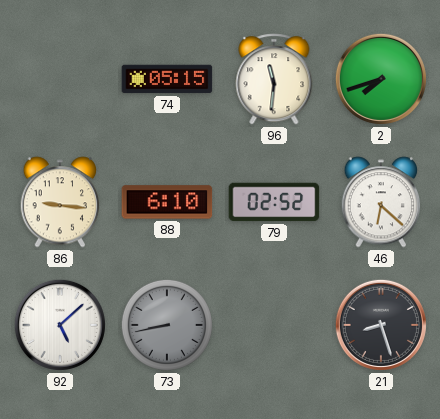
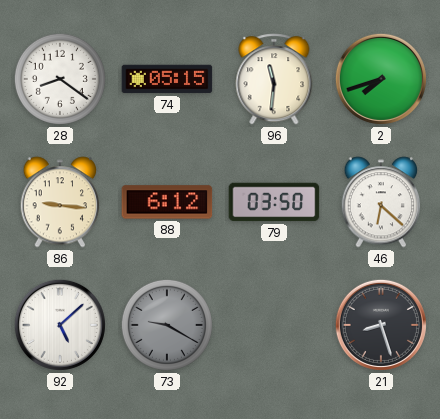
28: none -> 8:21
88: 6:10 -> 6:12
79: 02:52 -> 03:50
73: 8:43 -> 9:20
